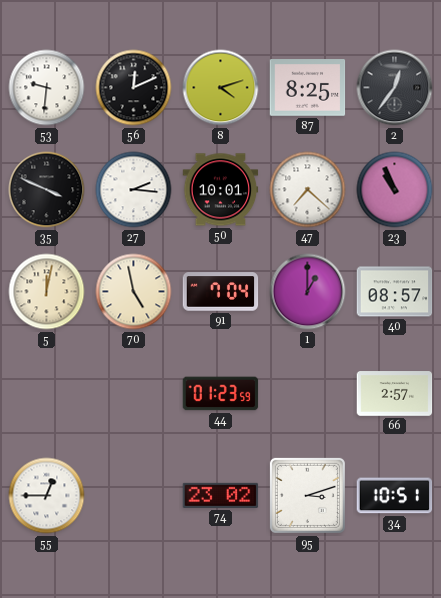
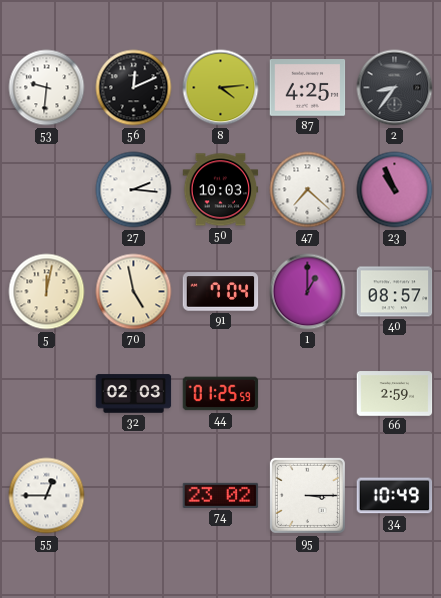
8: 4:12 -> 4:14
87: 8:25 -> 4:25
2: 12:36 -> 8:36
35: 3:49 -> none
50: 10:01 -> 10:03
32: none -> 02:03
44: 01:23 -> 01:25
66: 2:57 -> 2:59
95: 3:12 -> 3:15
34: 10:51 -> 10:49
